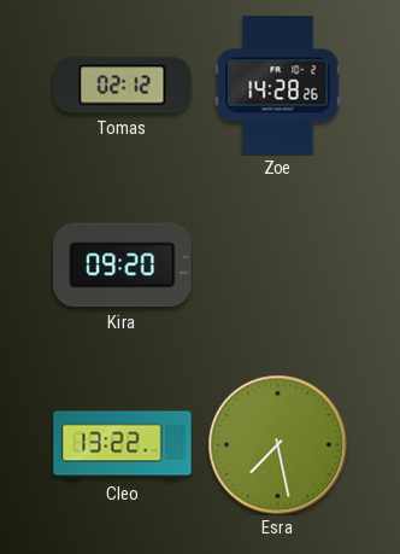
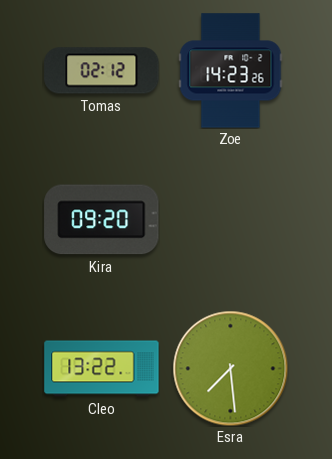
Zoe: 14:28 -> 14:23
Esra: 7:28 -> 7:29
